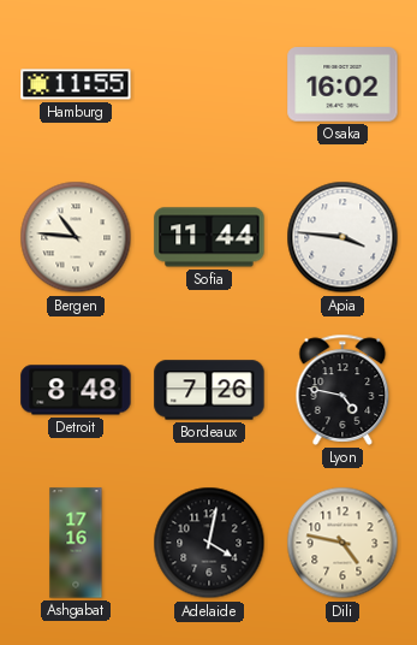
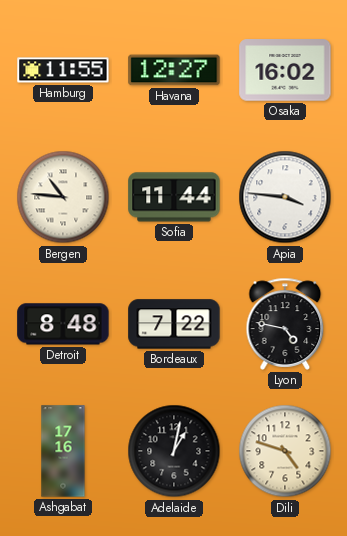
Havana: none -> 12:27
Bordeaux: 7:26 -> 7:22
Adelaide: 4:02 -> 1:02
Dili: 4:47 -> 4:48
